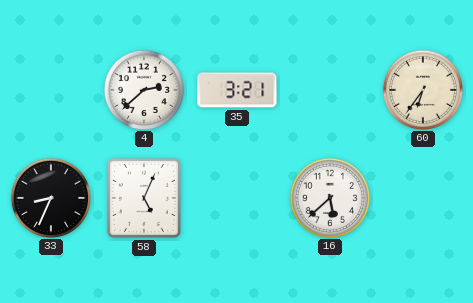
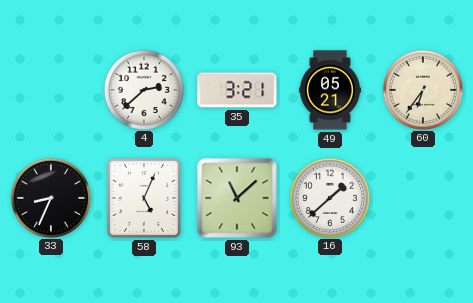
49: none -> 05:21
93: none -> 11:08
16: 5:38 -> 1:38
